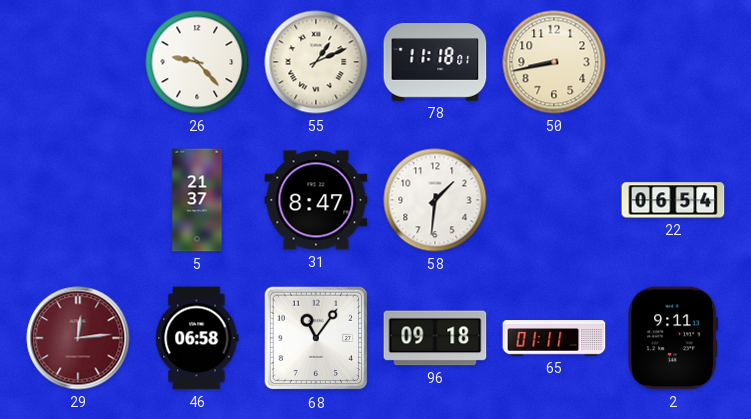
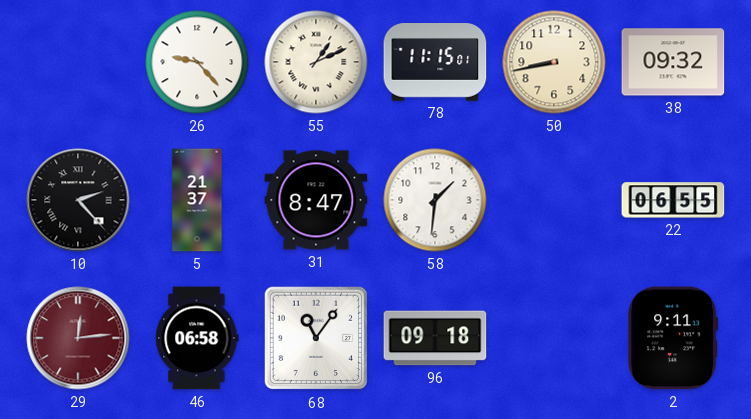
78: 11:18 -> 11:15
38: none -> 09:32
10: none -> 2:23
22: 06:54 -> 06:55
65: 01:11 -> none
